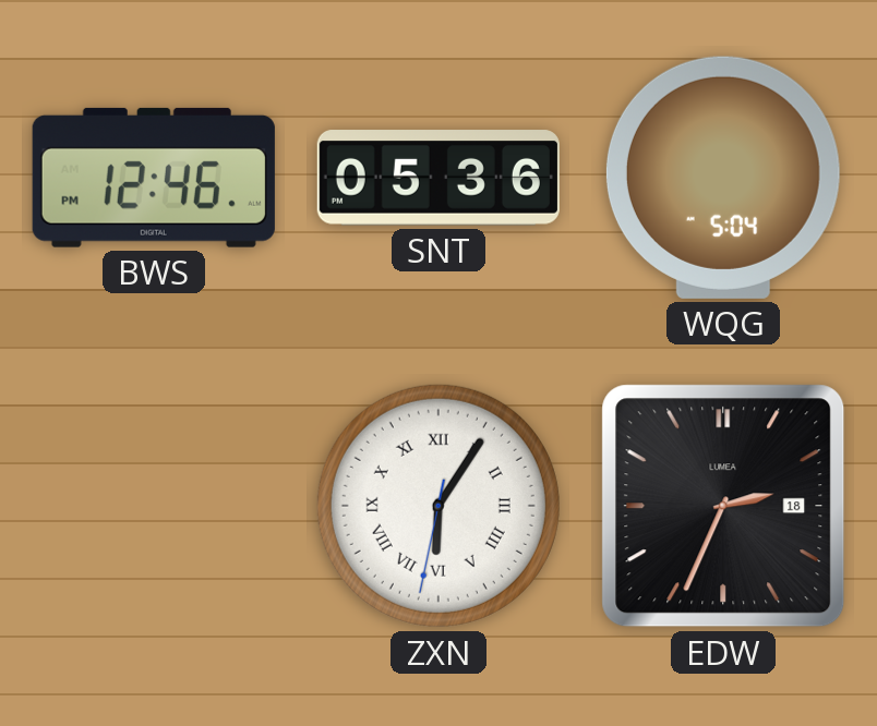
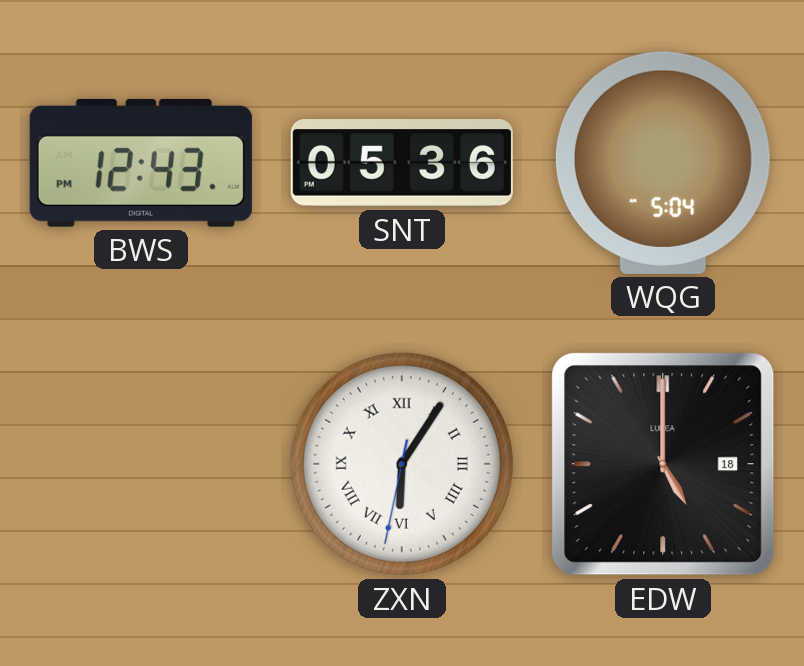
BWS: 12:46 -> 12:43
EDW: 2:34 -> 5:00
